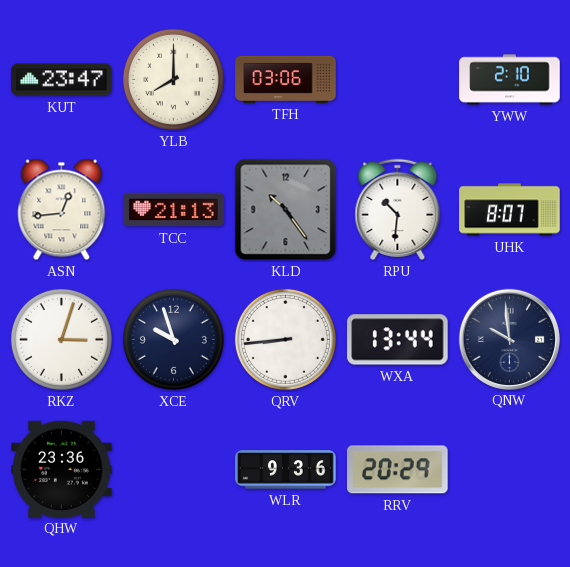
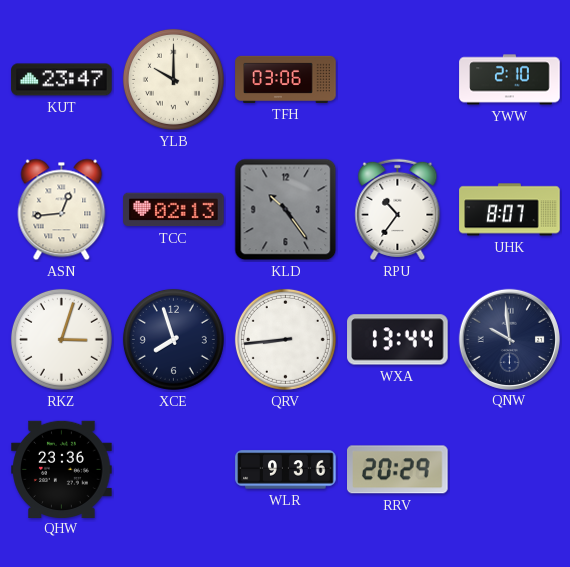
YLB: 8:00 -> 10:00
TCC: 21:13 -> 02:13
RPU: 10:31 -> 10:36
XCE: 9:57 -> 7:57
